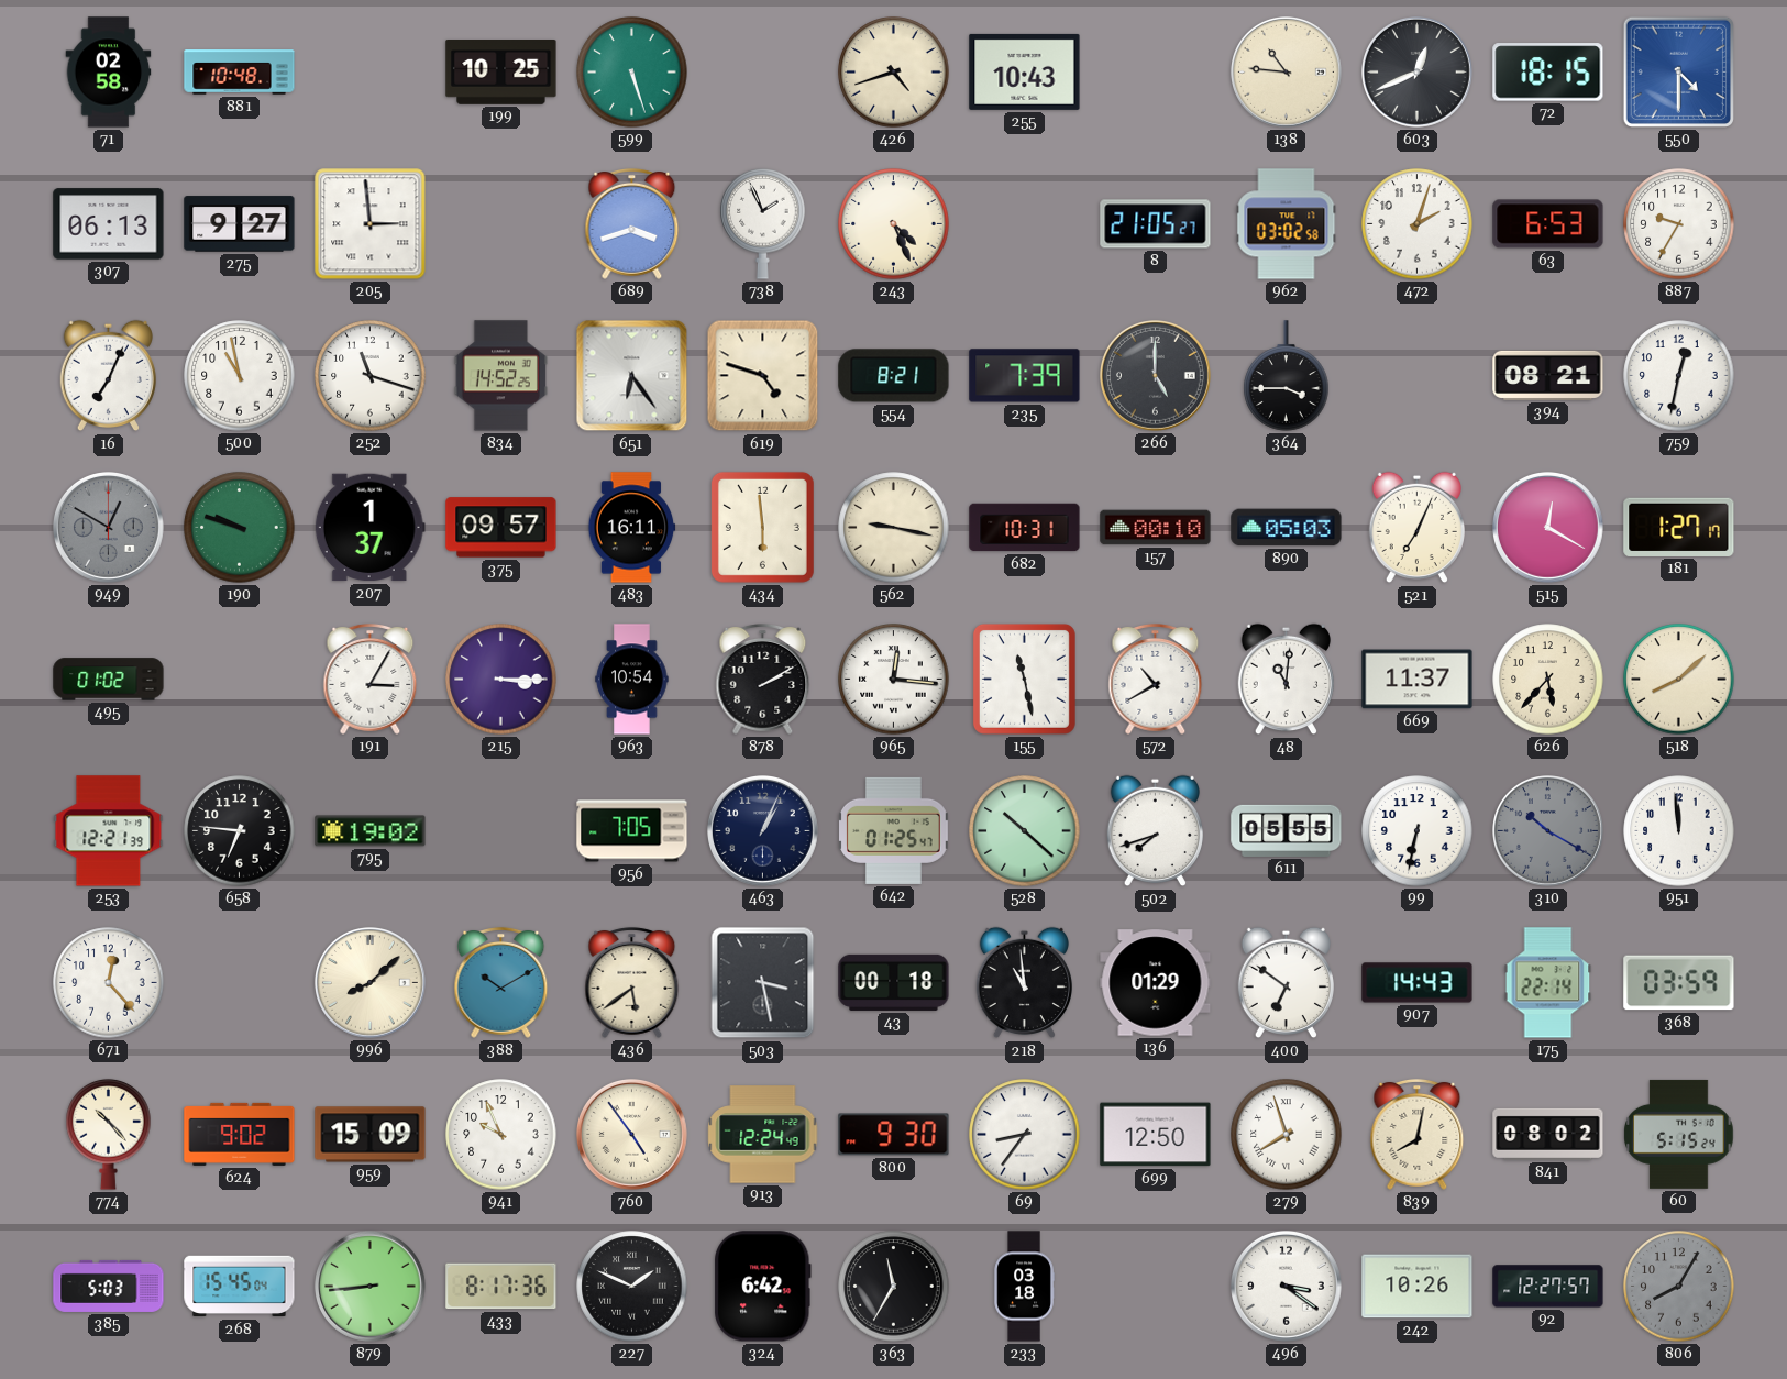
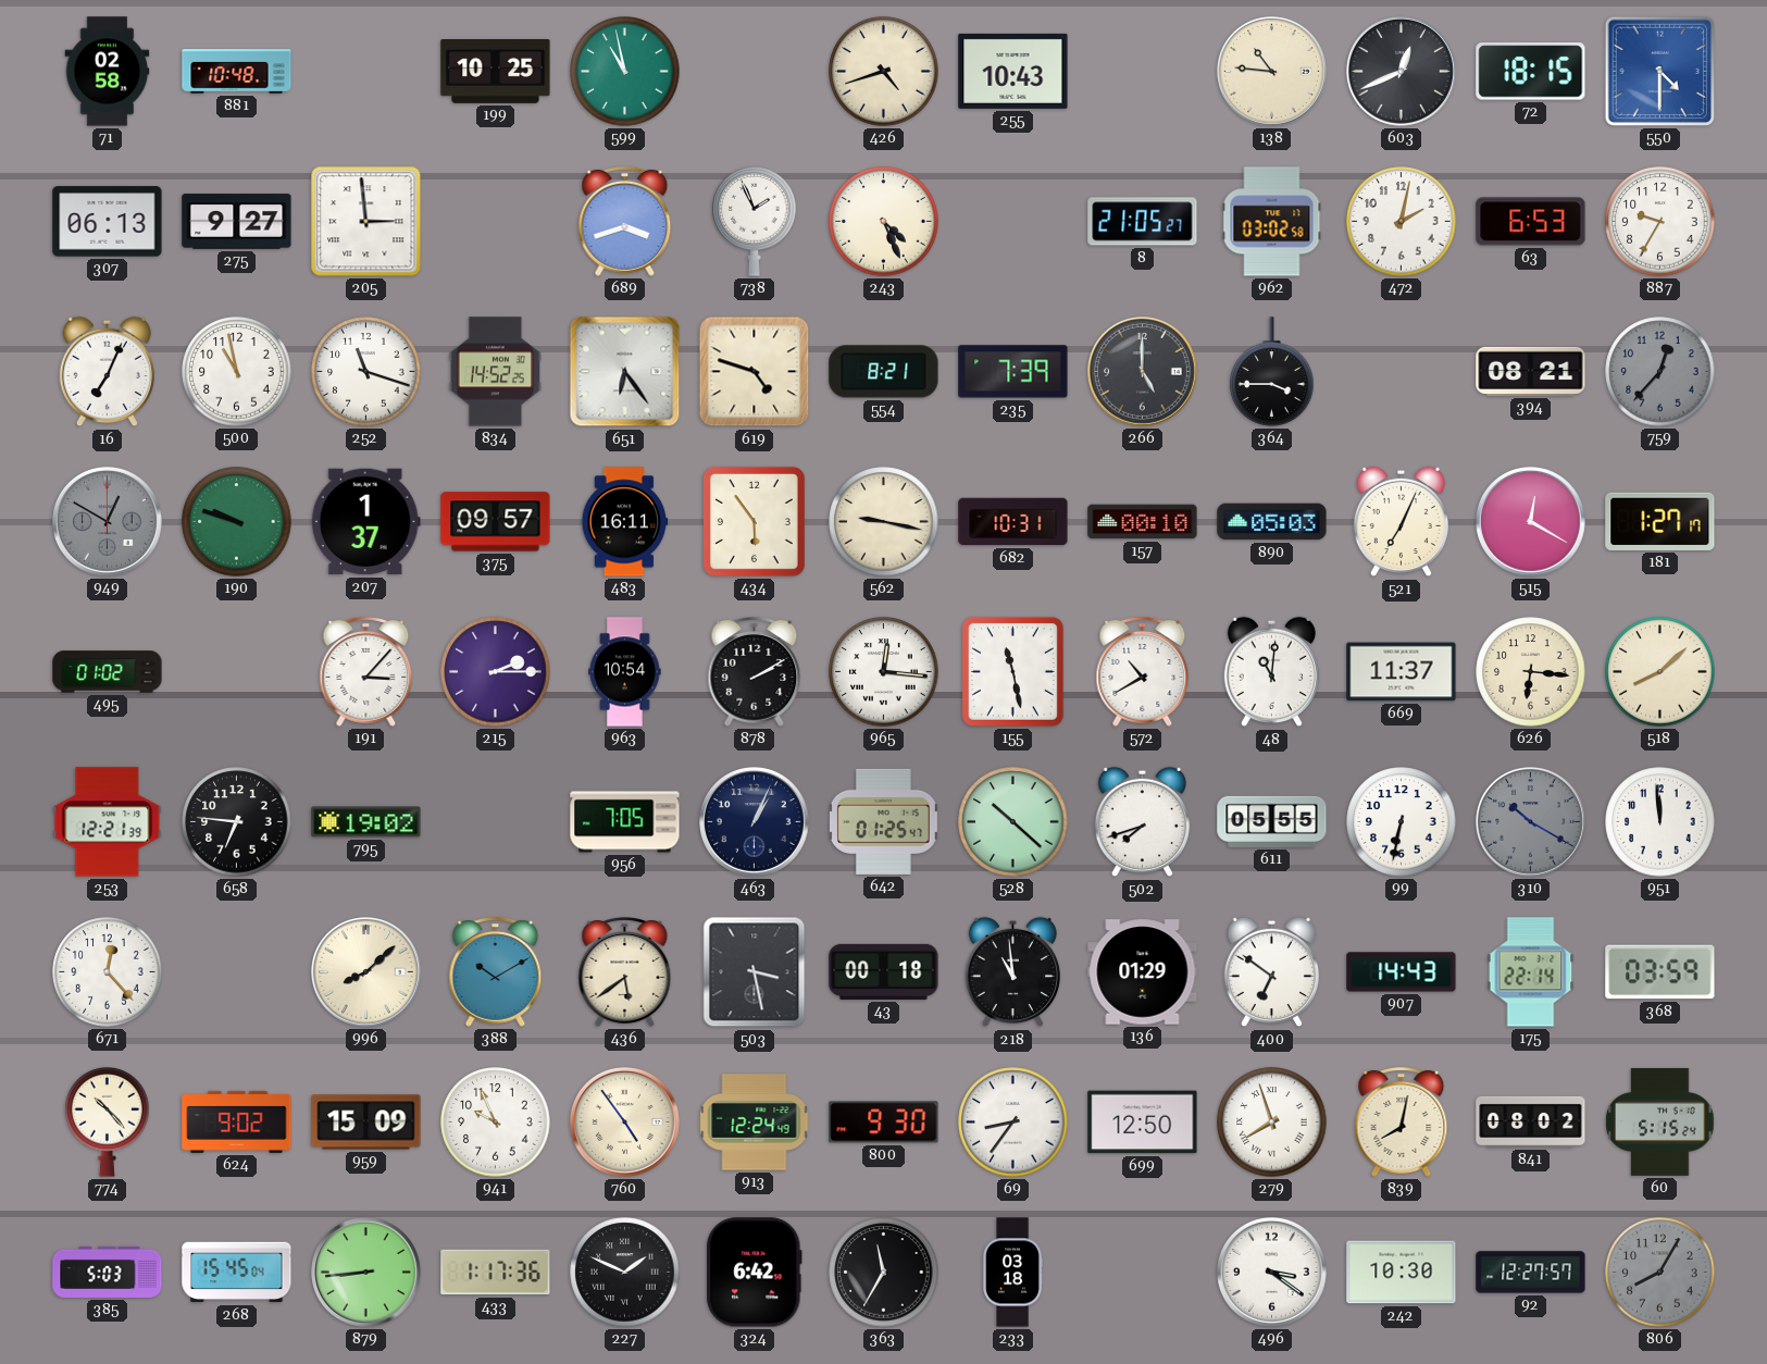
599: 5:27 -> 10:58
472: 2:03 -> 2:02
759: 12:32 -> 12:37
759 dial: white -> grey
434: 5:59 -> 5:54
191: 3:05 -> 3:07
215: 3:15 -> 2:15
626: 5:37 -> 6:16
433: 8:17 -> 1:17
242: 10:26 -> 10:30
